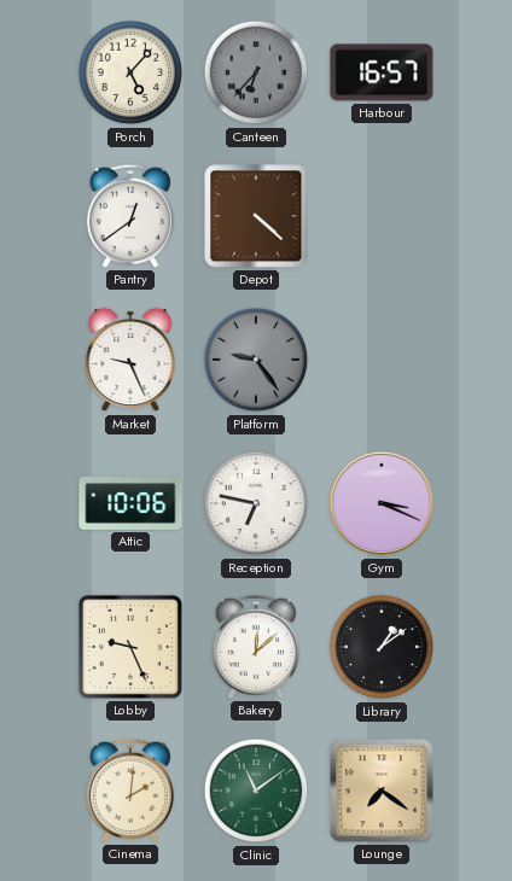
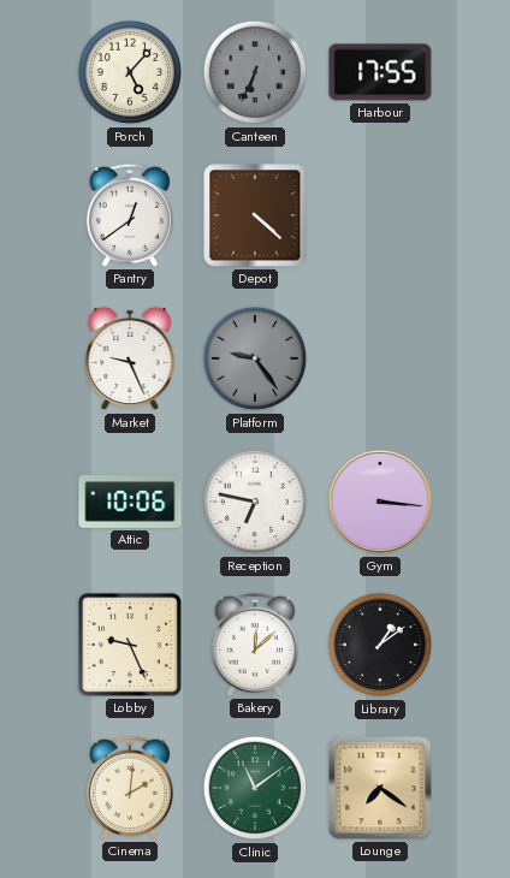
Canteen: 6:37 -> 6:34
Harbour: 16:57 -> 17:55
Gym: 3:19 -> 3:16
